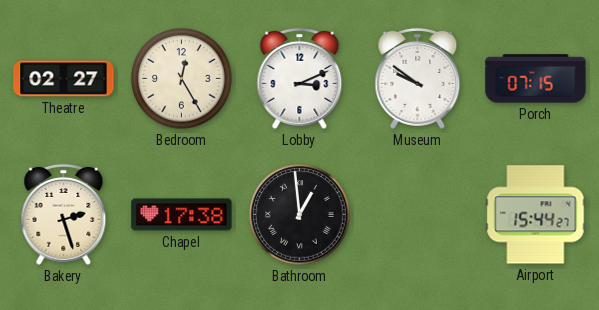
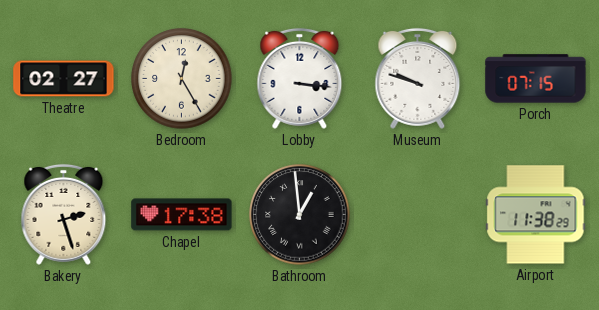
Lobby: 3:11 -> 3:16
Museum: 9:51 -> 9:48
Airport: 15:44 -> 11:38
